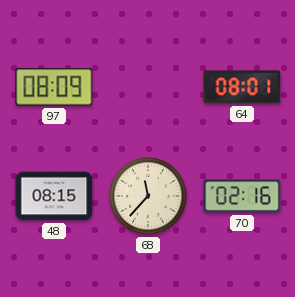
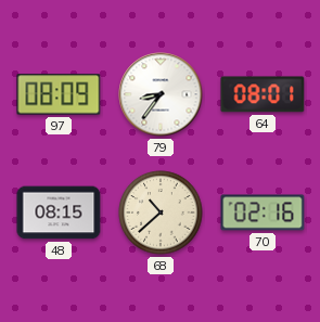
79: none -> 8:36
68: 11:37 -> 10:38
